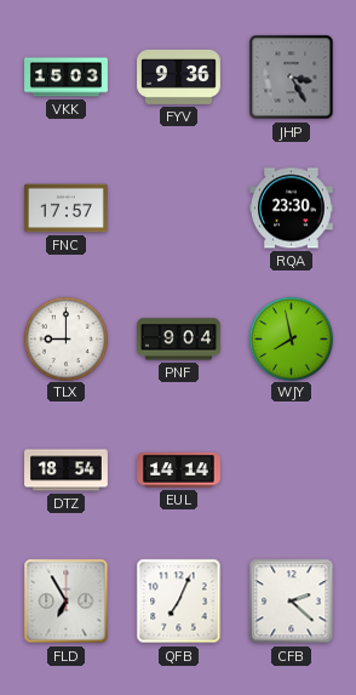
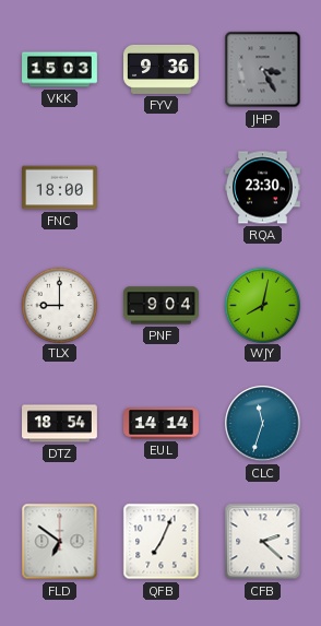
FNC: 17:57 -> 18:00
WJY: 7:58 -> 8:02
CLC: none -> 11:33
FLD: 6:55 -> 6:51
